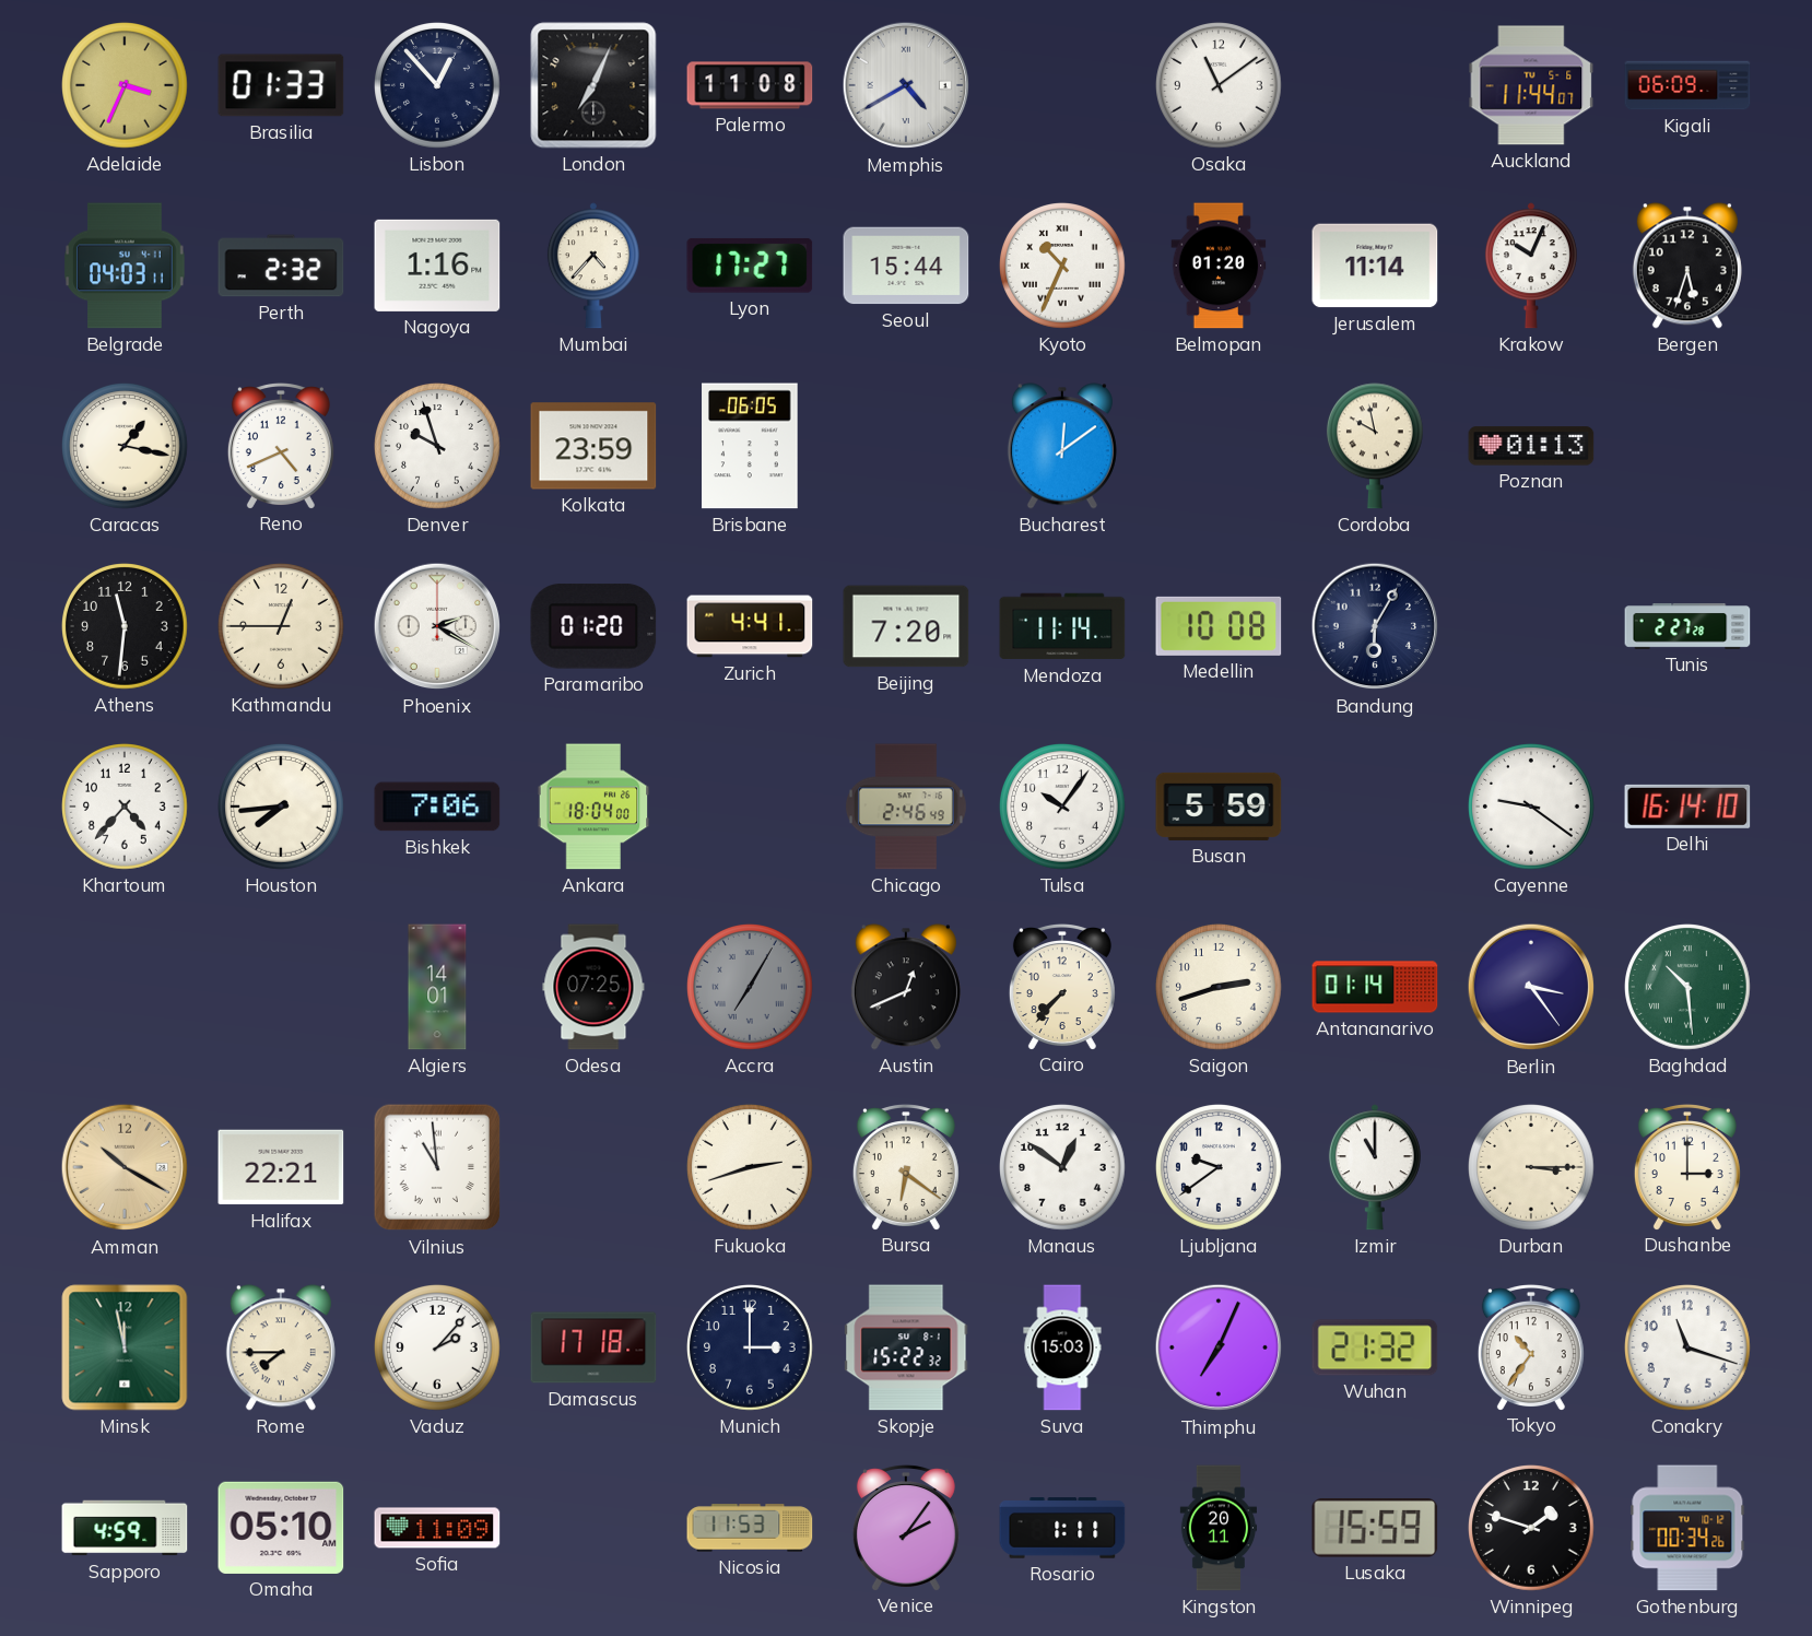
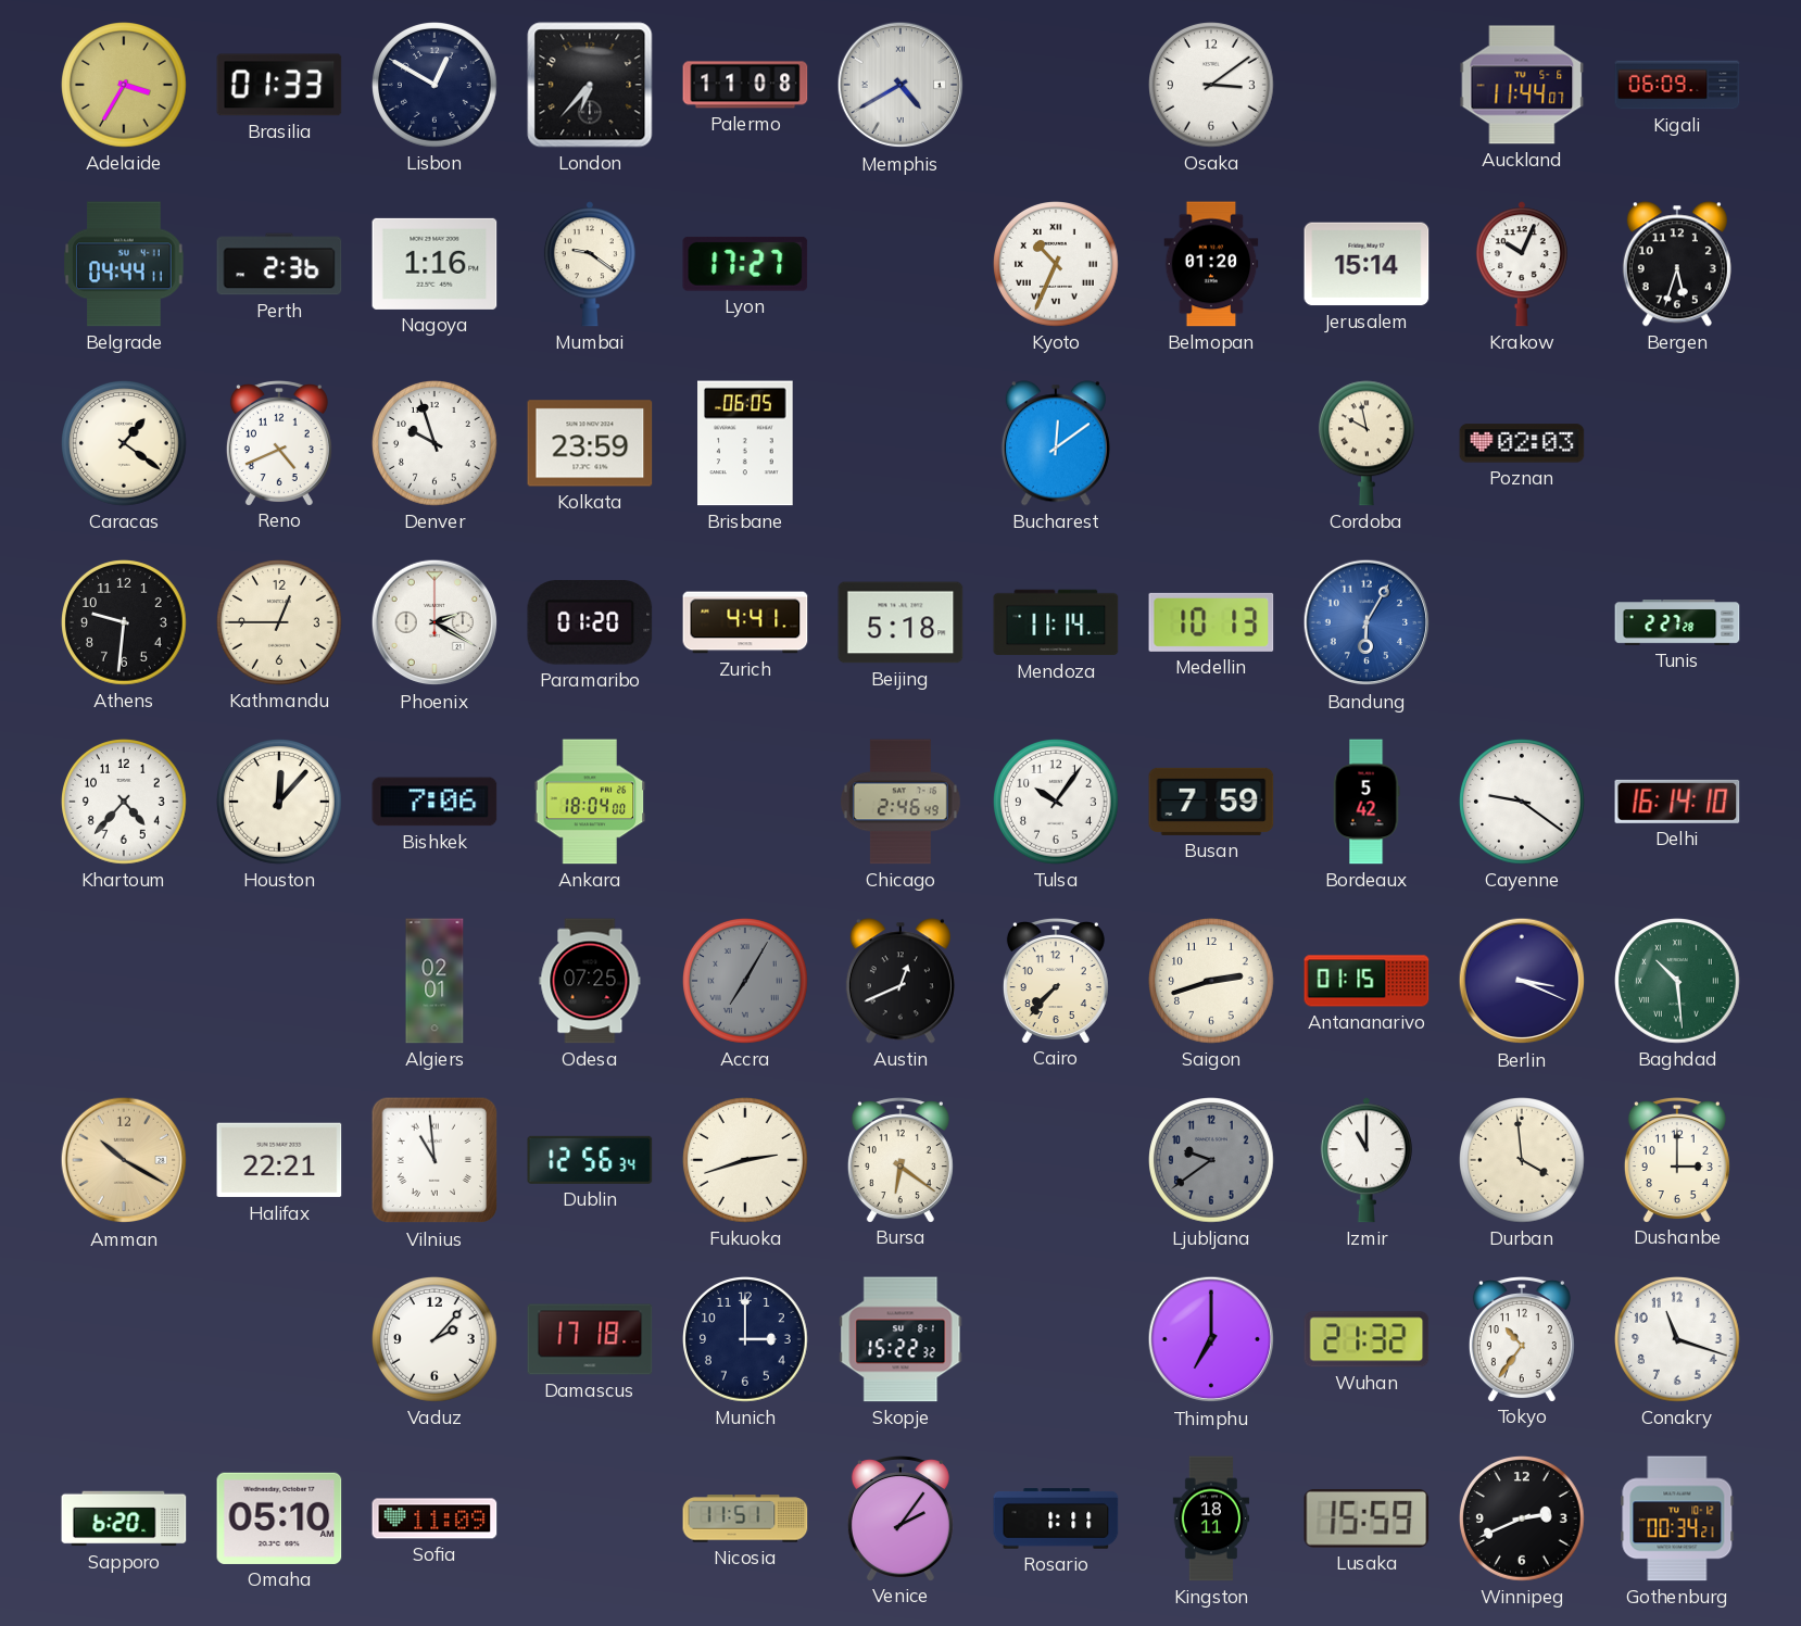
Adelaide: 3:34 -> 3:35
Lisbon: 12:53 -> 12:50
London: 7:04 -> 6:37
Osaka: 11:09 -> 3:09
Belgrade: 04:03 -> 04:44
Perth: 2:32 -> 2:36
Mumbai: 4:37 -> 9:21
Seoul: 15:44 -> none
Jerusalem: 11:14 -> 15:14
Caracas: 1:17 -> 1:21
Poznan: 01:13 -> 02:03
Athens: 11:31 -> 9:31
Beijing: 7:20 -> 5:18
Medellin: 10:08 -> 10:13
Bandung dial: navy -> blue
Houston: 7:44 -> 12:07
Busan: 5:59 -> 7:59
Bordeaux: none -> 5:42
Algiers: 14:01 -> 02:01
Antananarivo: 01:14 -> 01:15
Berlin: 3:24 -> 3:19
Dublin: none -> 12:56
Manaus: 12:51 -> none
Ljubljana dial: white -> grey
Durban: 3:15 -> 3:59
Minsk: 11:58 -> none
Rome: 7:45 -> none
Suva: 15:03 -> none
Thimphu: 7:04 -> 7:00
Sapporo: 4:59 -> 6:20
Nicosia: 11:53 -> 11:51
Kingston: 20:11 -> 18:11
Winnipeg: 1:48 -> 2:41
Gothenburg: 00:34:26 -> 00:34:21
